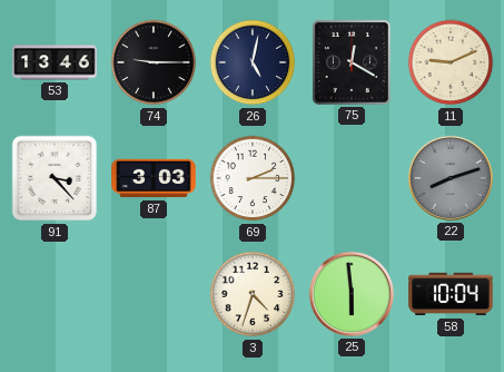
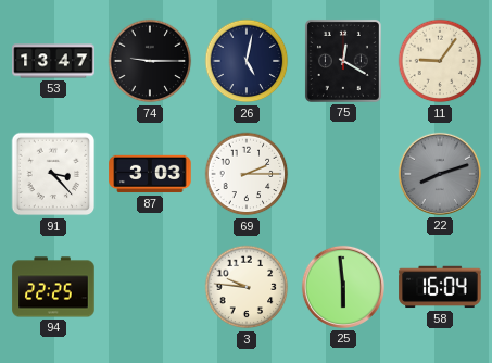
53: 13:46 -> 13:47
11: 9:11 -> 9:06
94: none -> 22:25
3: 4:33 -> 9:46
58: 10:04 -> 16:04
